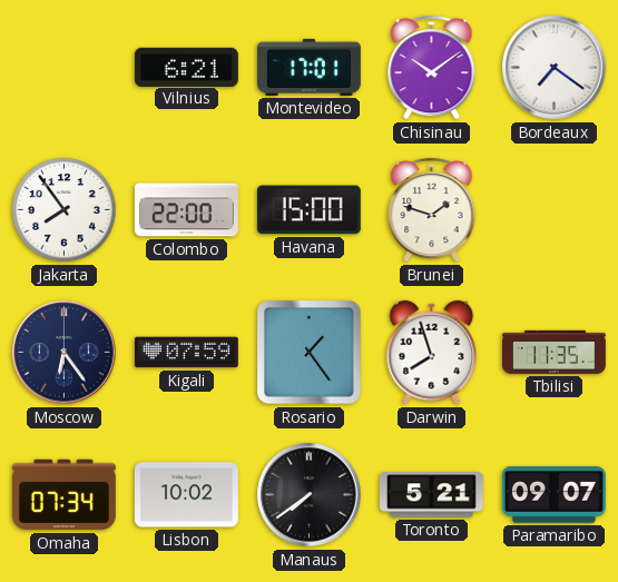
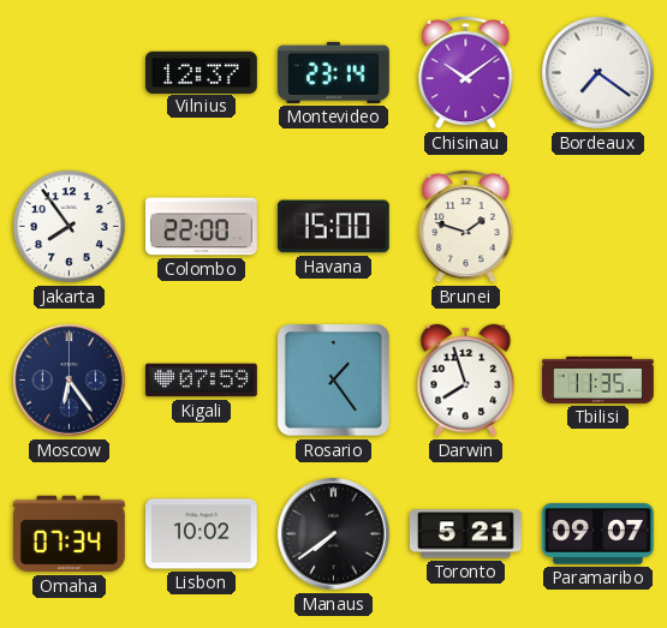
Vilnius: 6:21 -> 12:37
Montevideo: 17:01 -> 23:14
